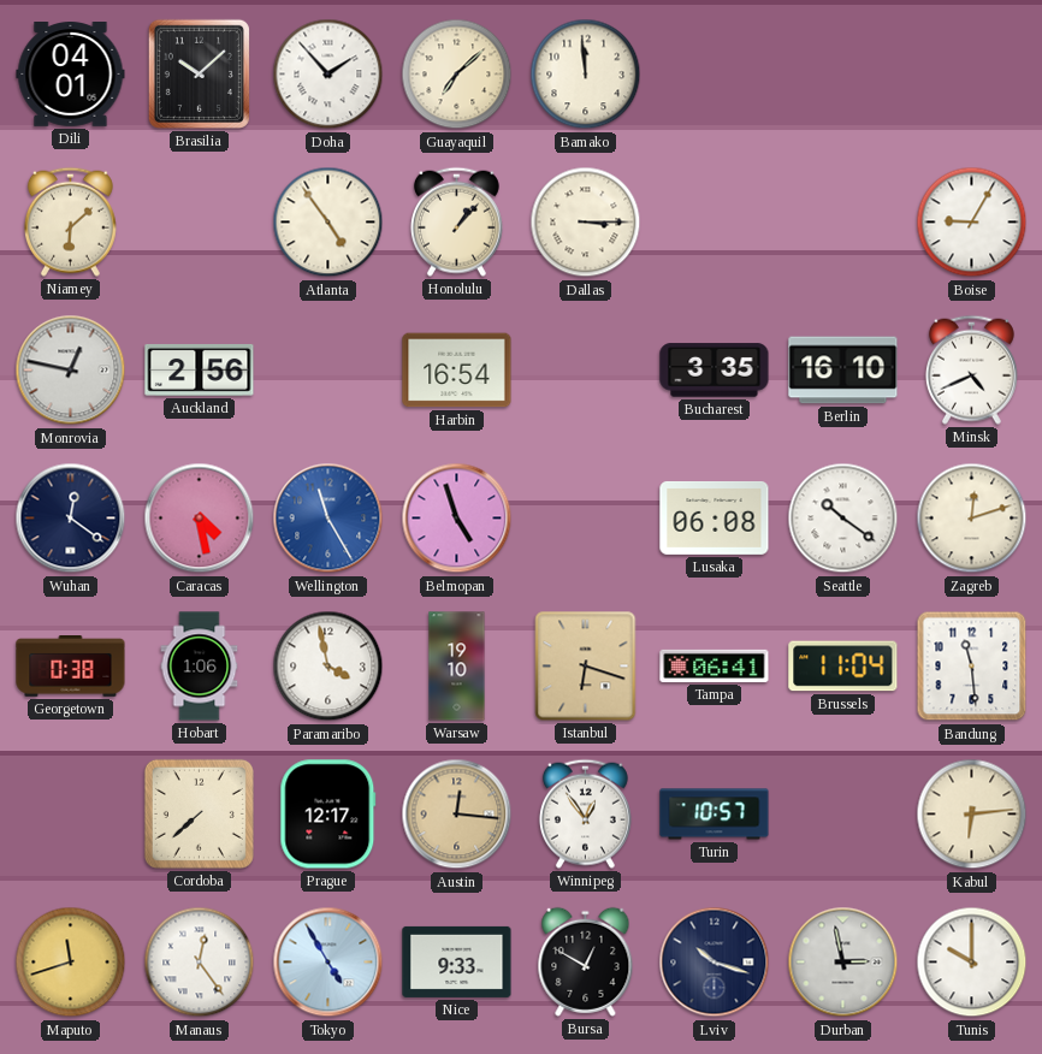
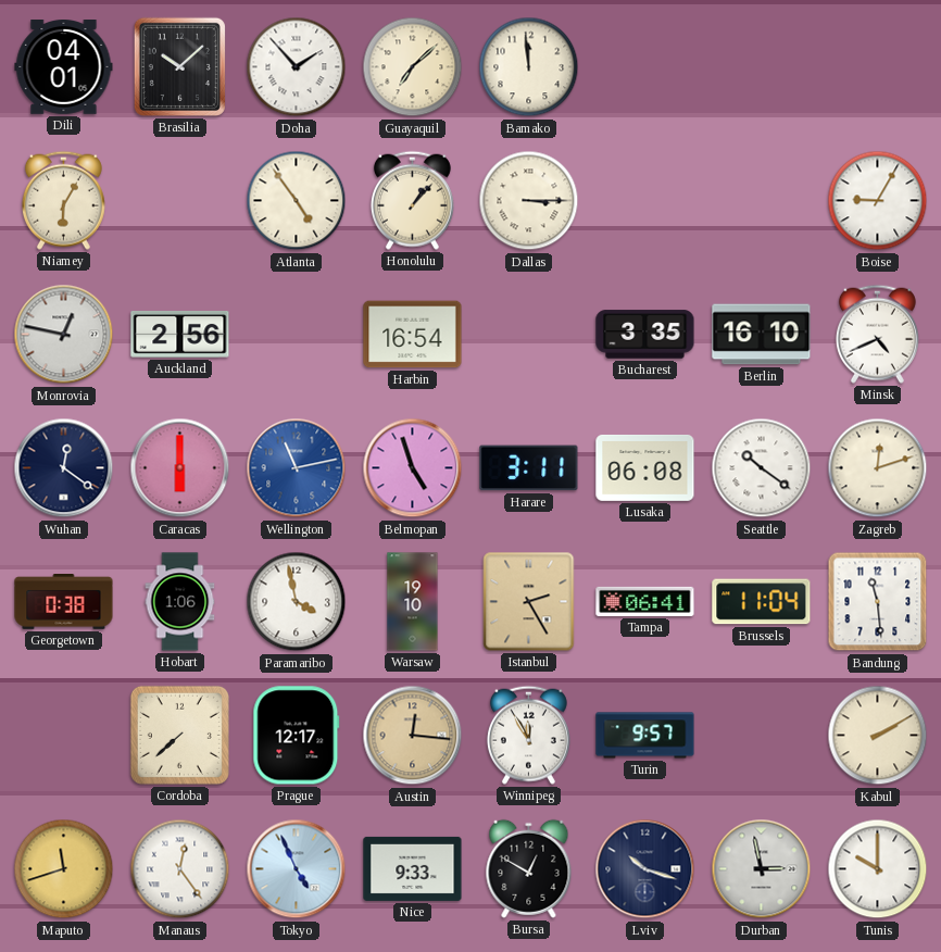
Niamey: 6:08 -> 6:05
Caracas: 4:28 -> 6:00
Wellington: 11:25 -> 11:13
Harare: none -> 3:11
Istanbul: 6:18 -> 2:25
Winnipeg: 12:54 -> 11:55
Turin: 10:57 -> 9:57
Kabul: 6:14 -> 2:10
Tokyo: 4:55 -> 4:56
